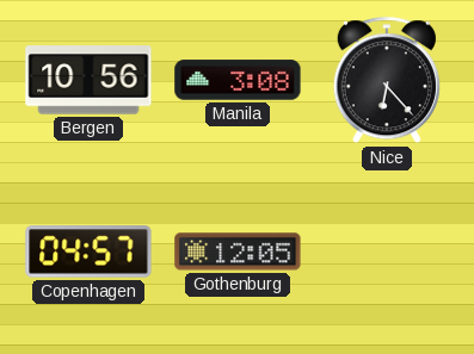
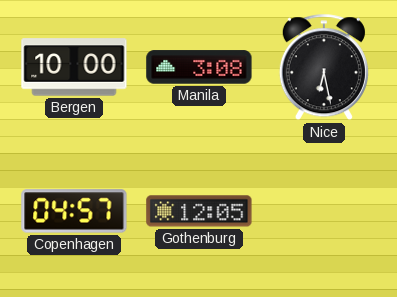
Bergen: 10:56 -> 10:00
Nice: 6:23 -> 6:28
